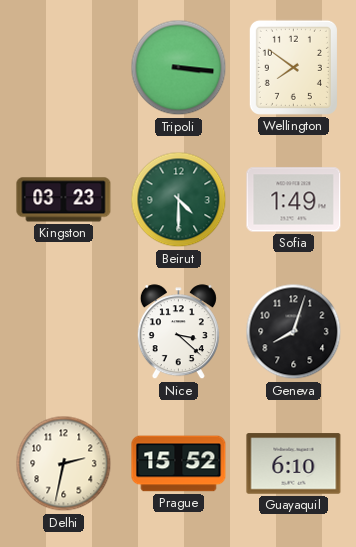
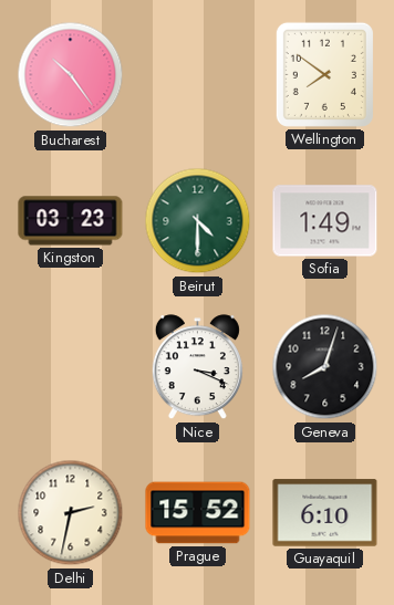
Bucharest: none -> 10:24
Tripoli: 3:16 -> none
Nice: 3:22 -> 3:19
